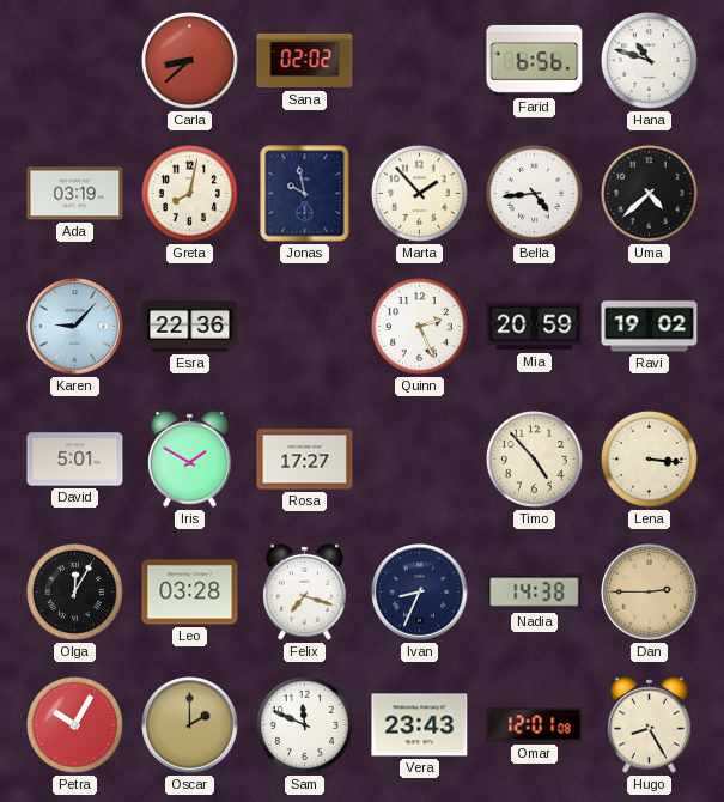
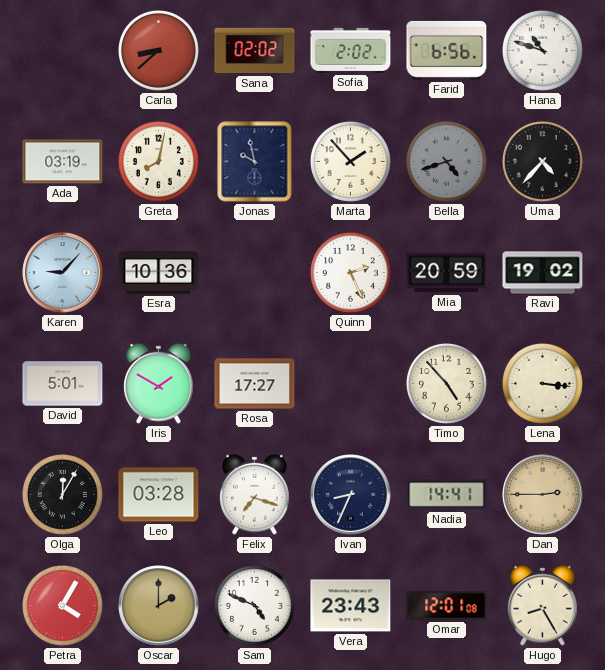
Sofia: none -> 2:02
Bella: 4:44 -> 4:42
Bella dial: white -> grey
Uma: 4:38 -> 4:37
Esra: 22:36 -> 10:36
Nadia: 14:38 -> 14:41
Petra: 10:05 -> 4:05
Sam: 11:49 -> 4:49
